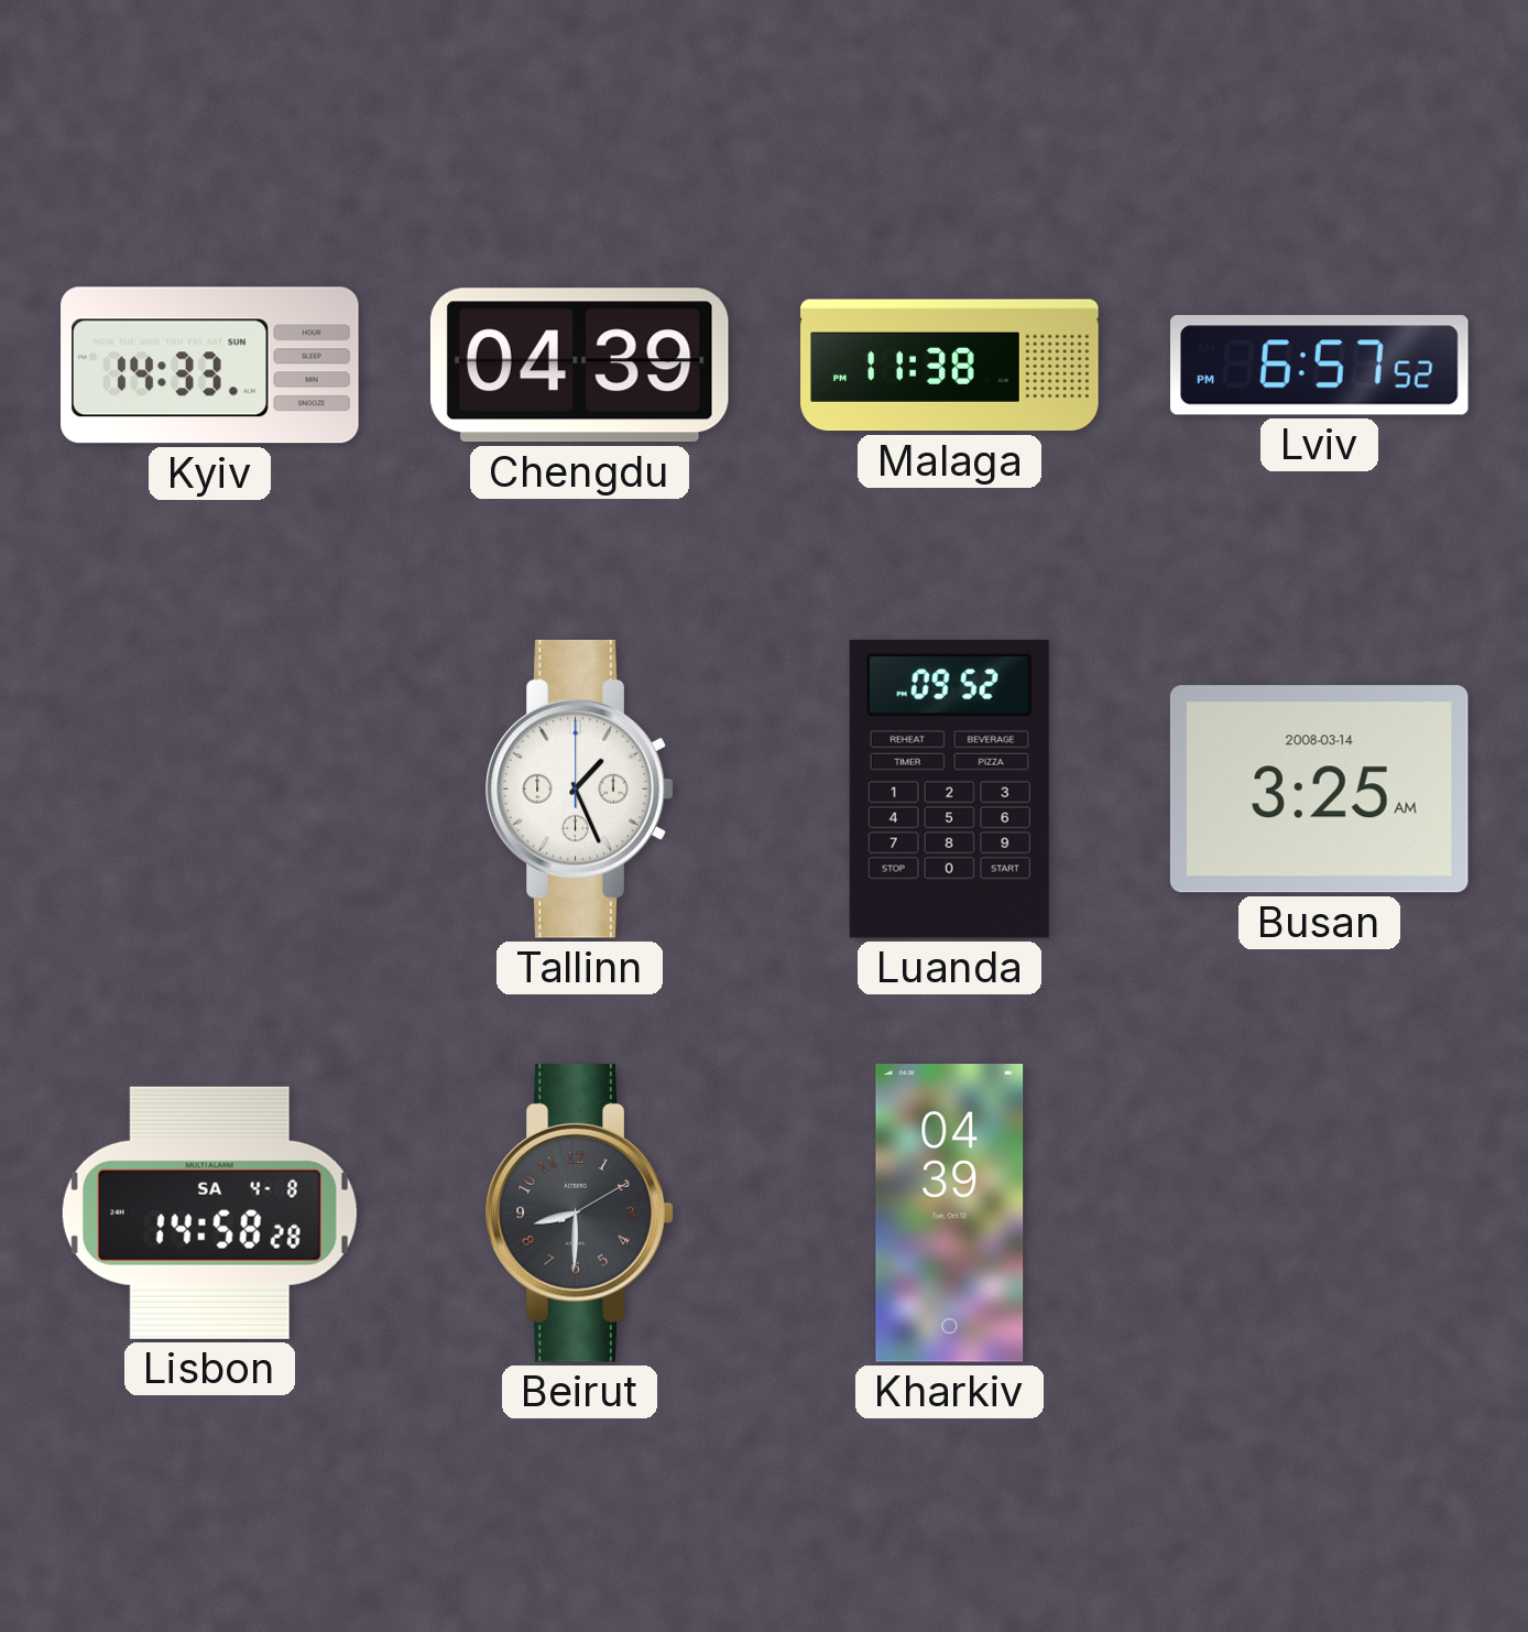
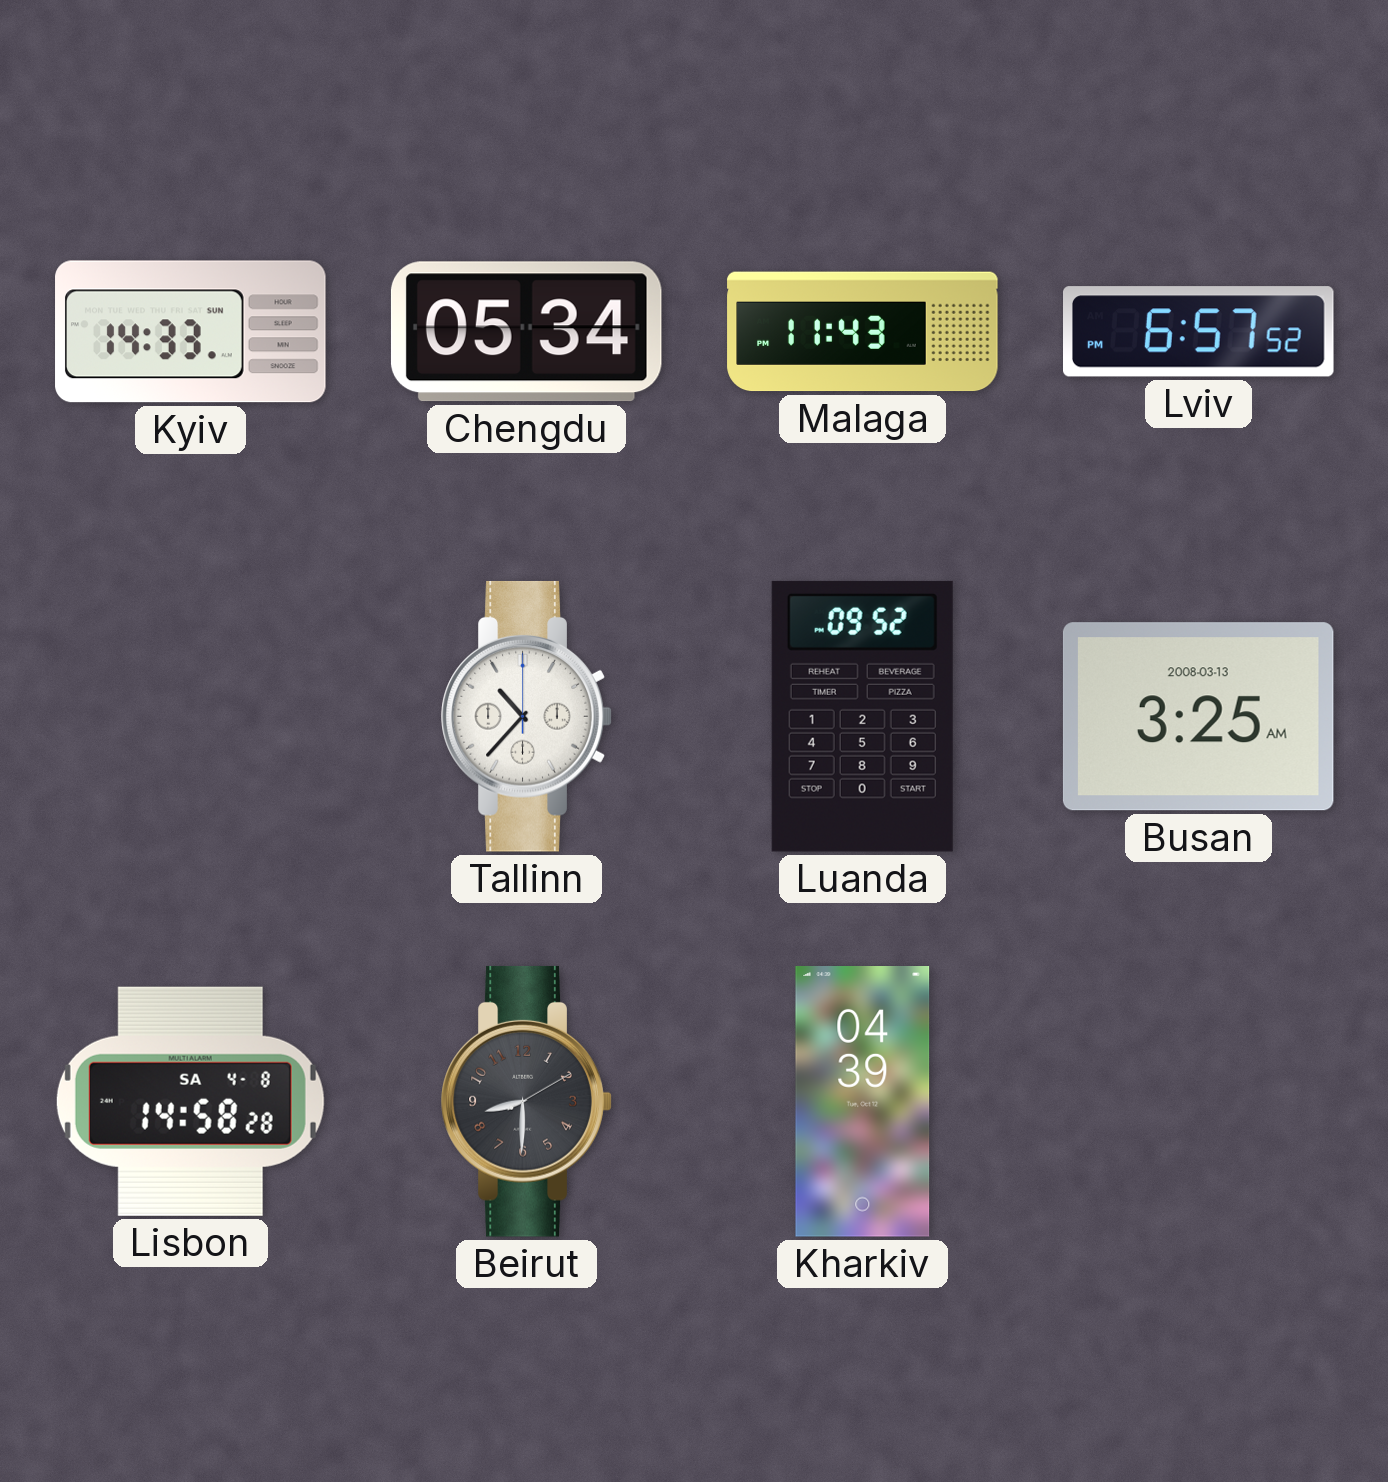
Chengdu: 04:39 -> 05:34
Malaga: 11:38 -> 11:43
Tallinn: 1:26 -> 10:37
Busan date: 2008-03-14 -> 2008-03-13
